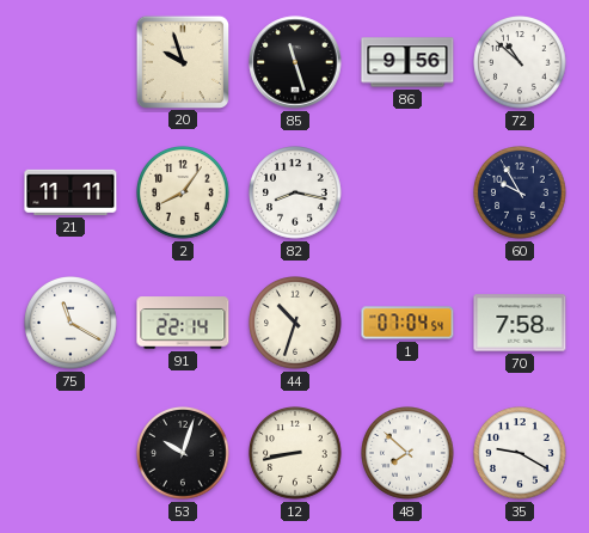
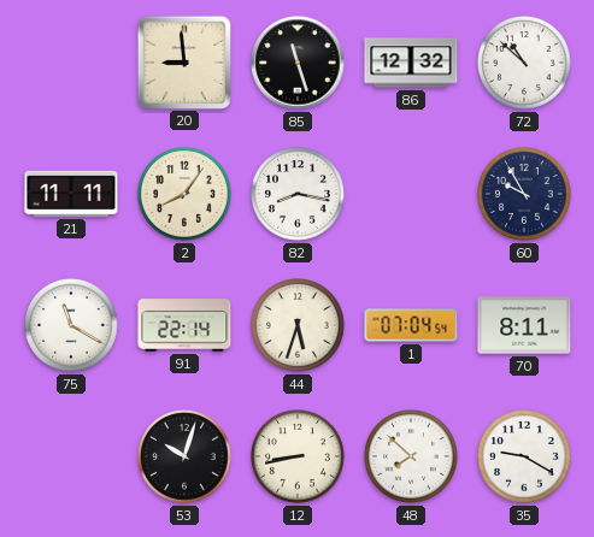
20: 9:57 -> 8:59
86: 9:56 -> 12:32
44: 10:33 -> 5:33
70: 7:58 -> 8:11
